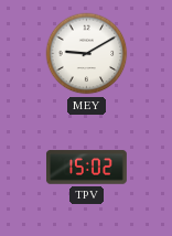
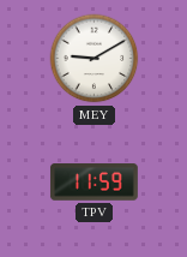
TPV: 15:02 -> 11:59
